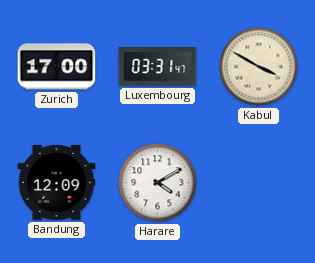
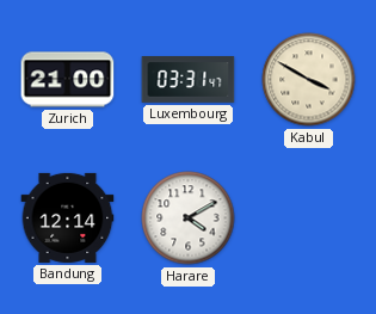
Zurich: 17:00 -> 21:00
Bandung: 12:09 -> 12:14
